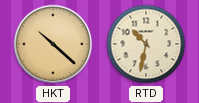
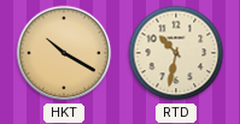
HKT: 10:22 -> 10:20
